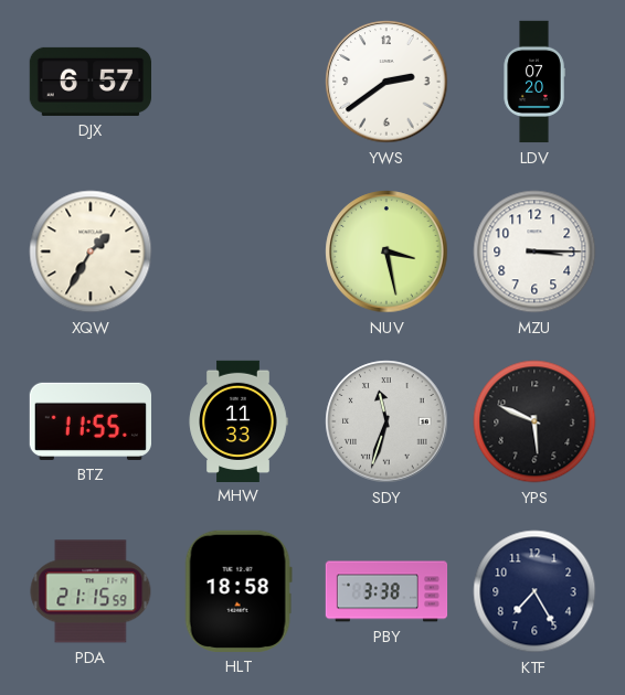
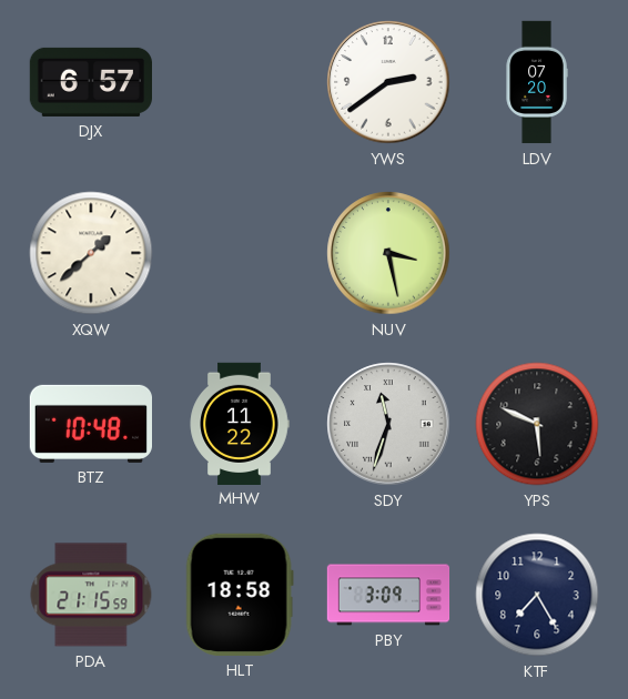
XQW: 1:35 -> 1:38
MZU: 3:15 -> none
BTZ: 11:55 -> 10:48
MHW: 11:33 -> 11:22
PBY: 3:38 -> 3:09
